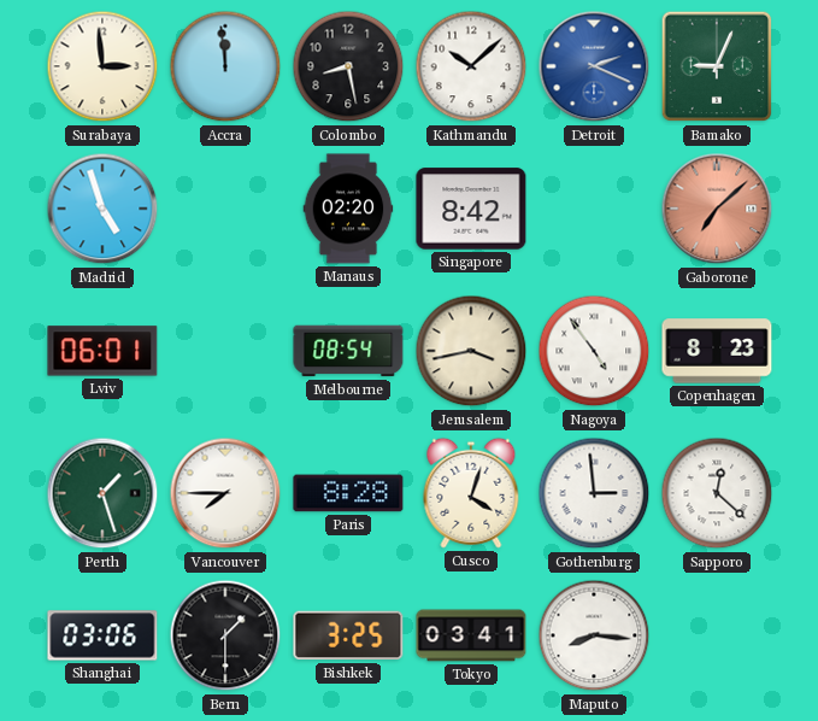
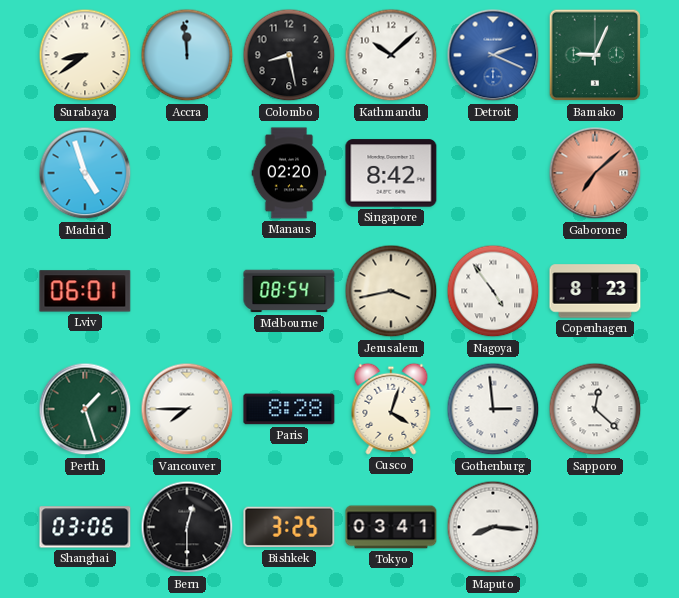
Surabaya: 2:59 -> 8:39
Bern: 1:30 -> 12:30
